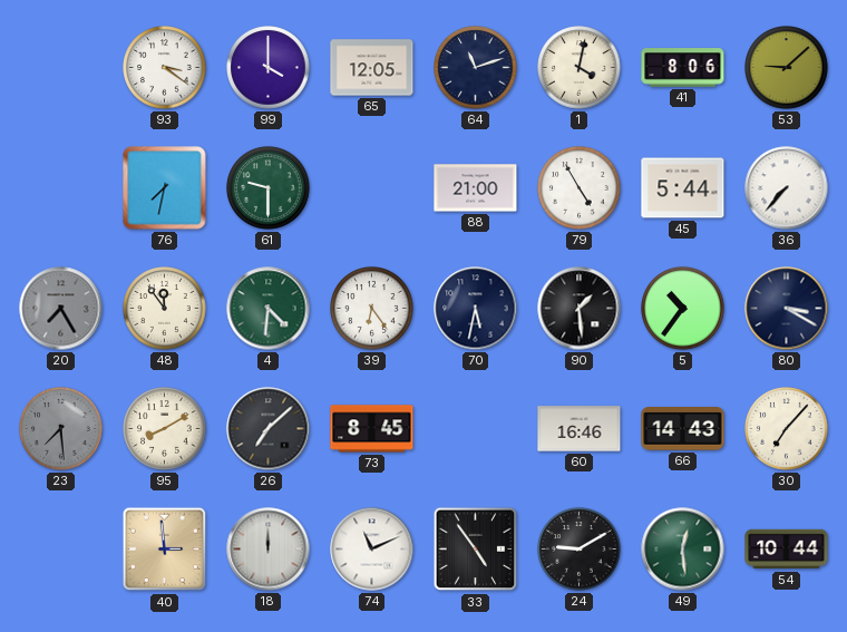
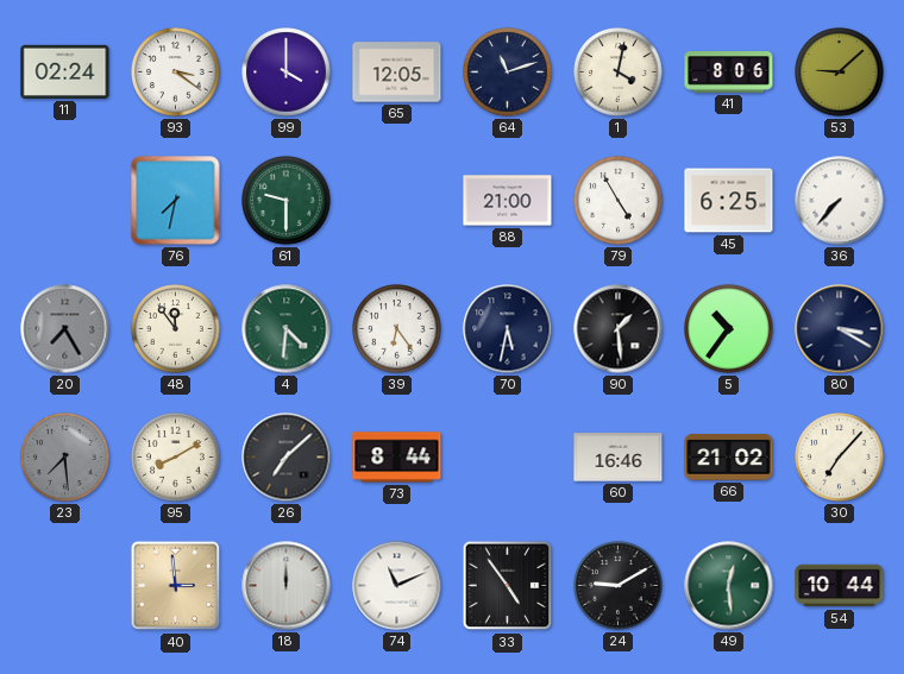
11: none -> 02:24
45: 5:44 -> 6:25
73: 8:45 -> 8:44
66: 14:43 -> 21:02
